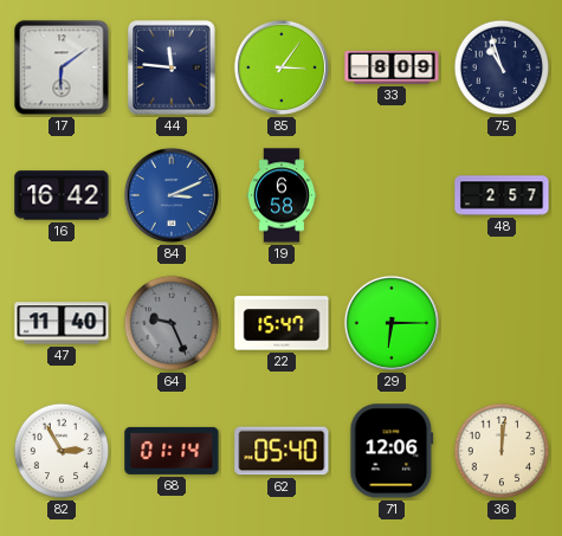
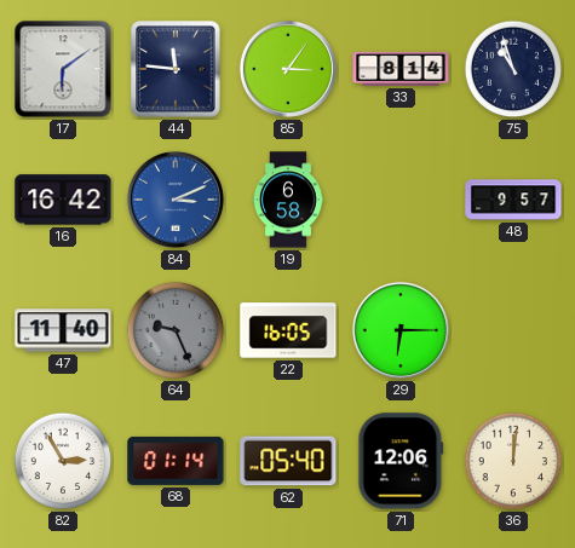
33: 8:09 -> 8:14
48: 2:57 -> 9:57
22: 15:47 -> 16:05
